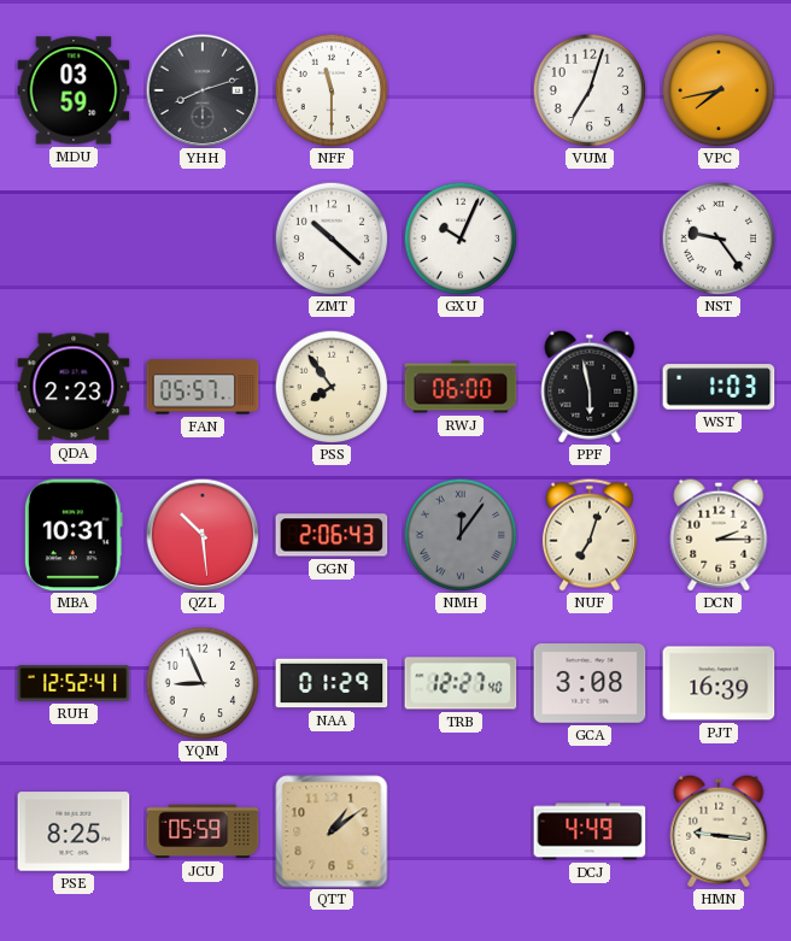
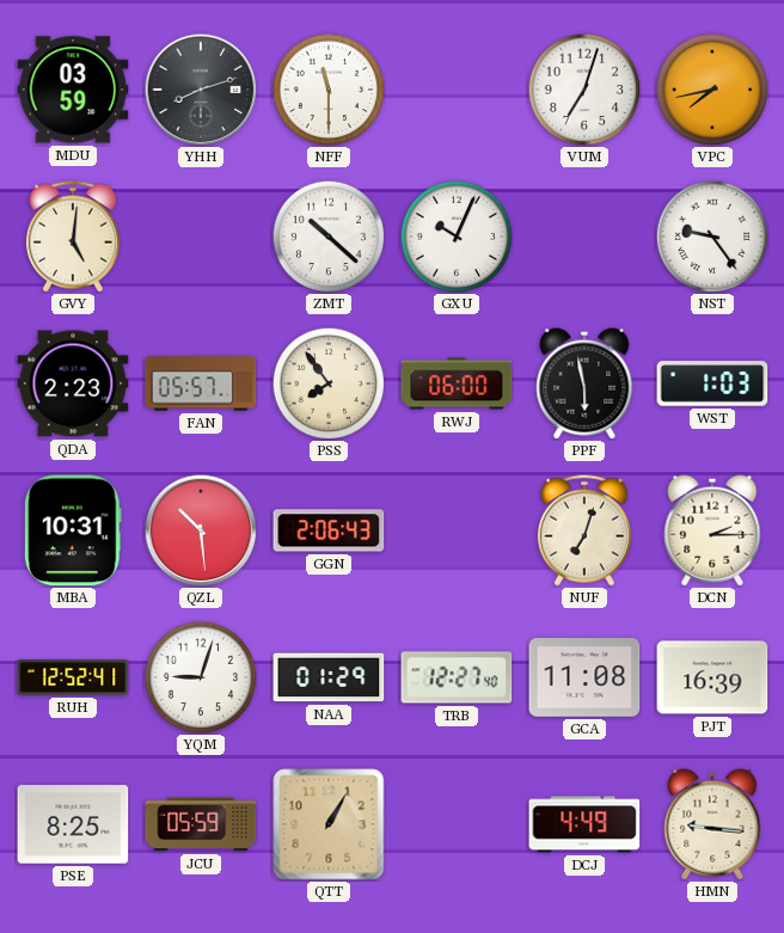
GVY: none -> 5:01
NMH: 12:06 -> none
YQM: 8:56 -> 9:03
GCA: 3:08 -> 11:08
QTT: 1:09 -> 1:05
